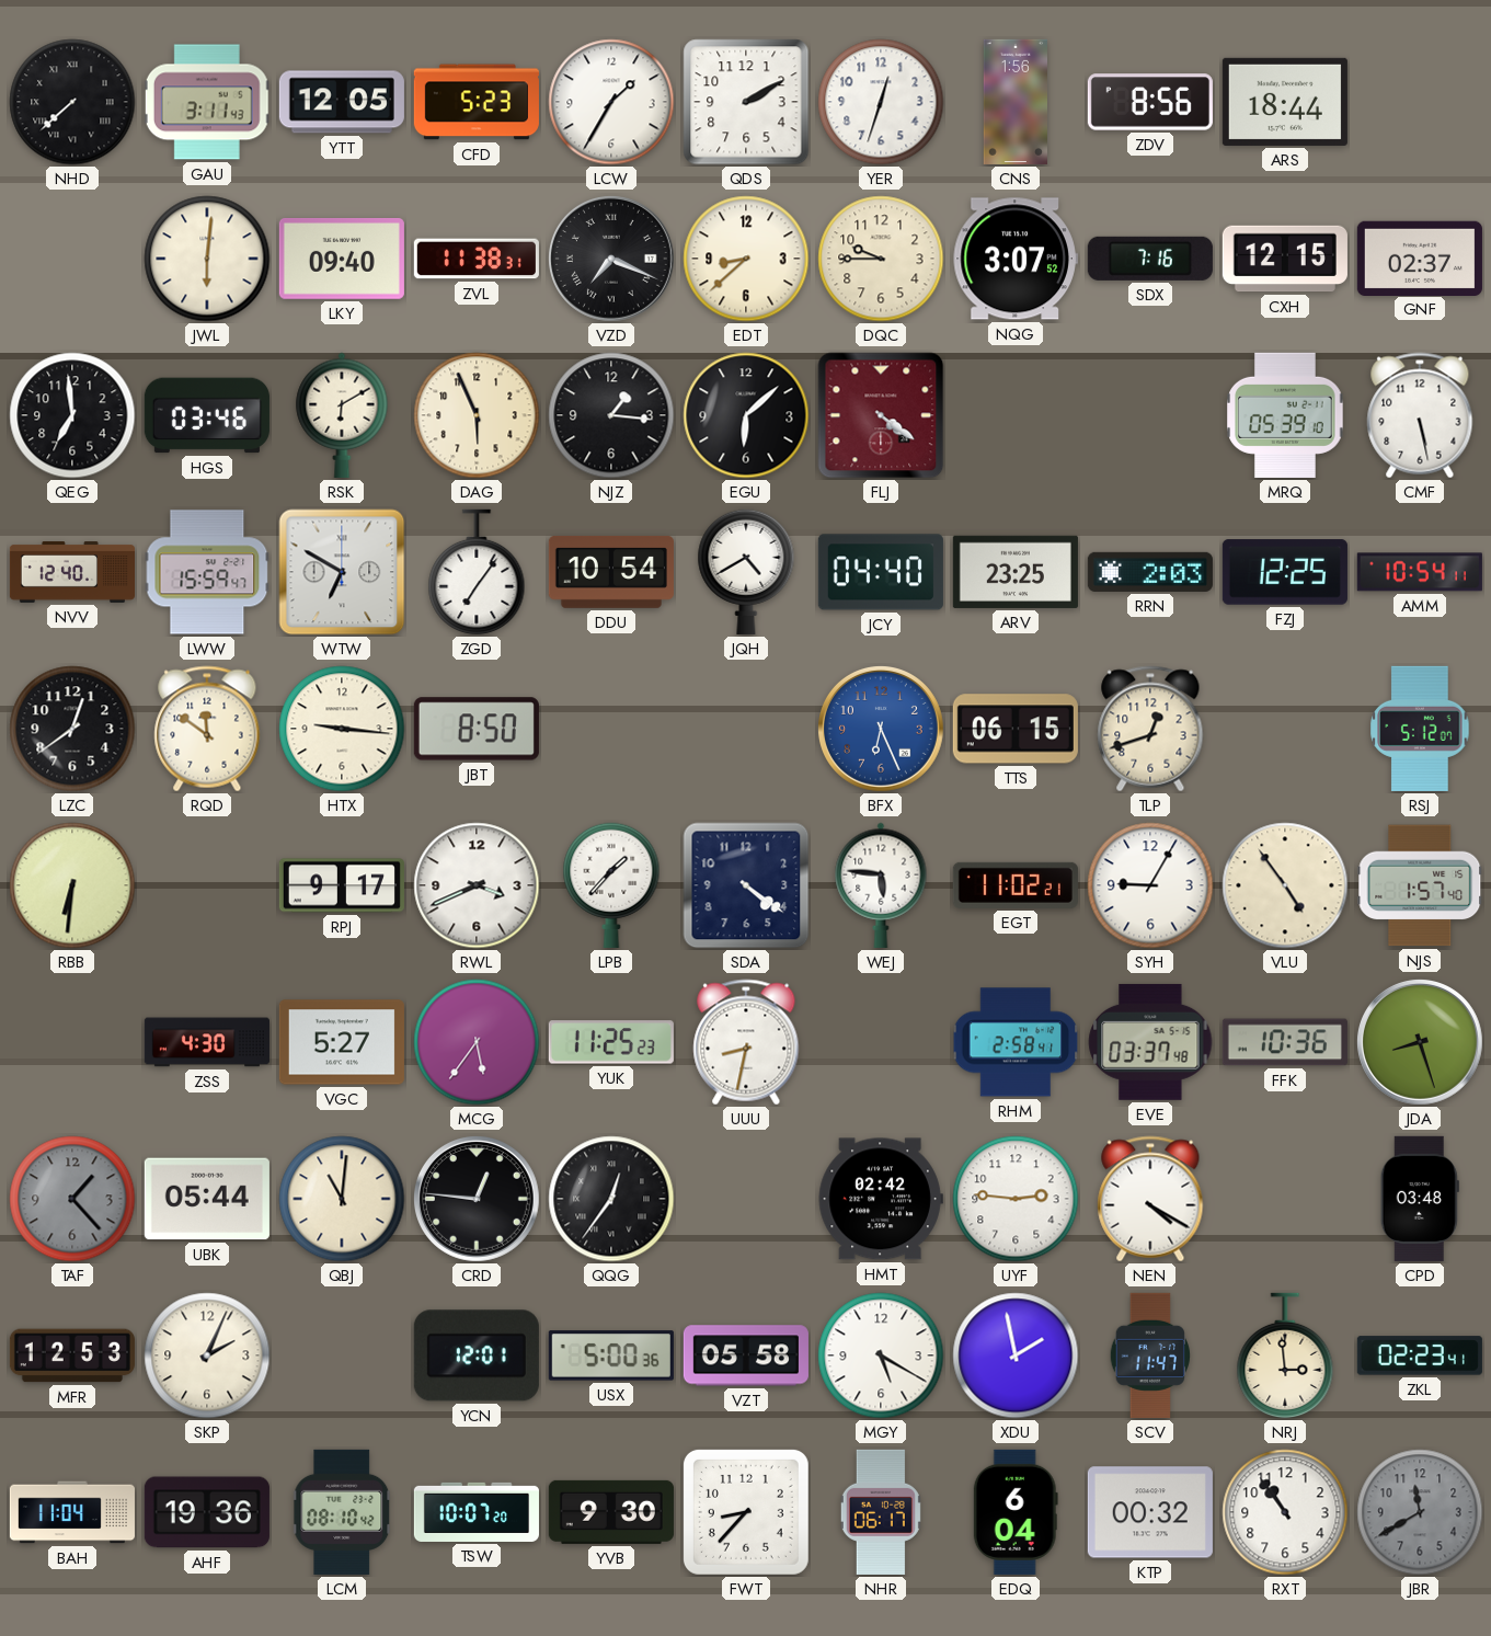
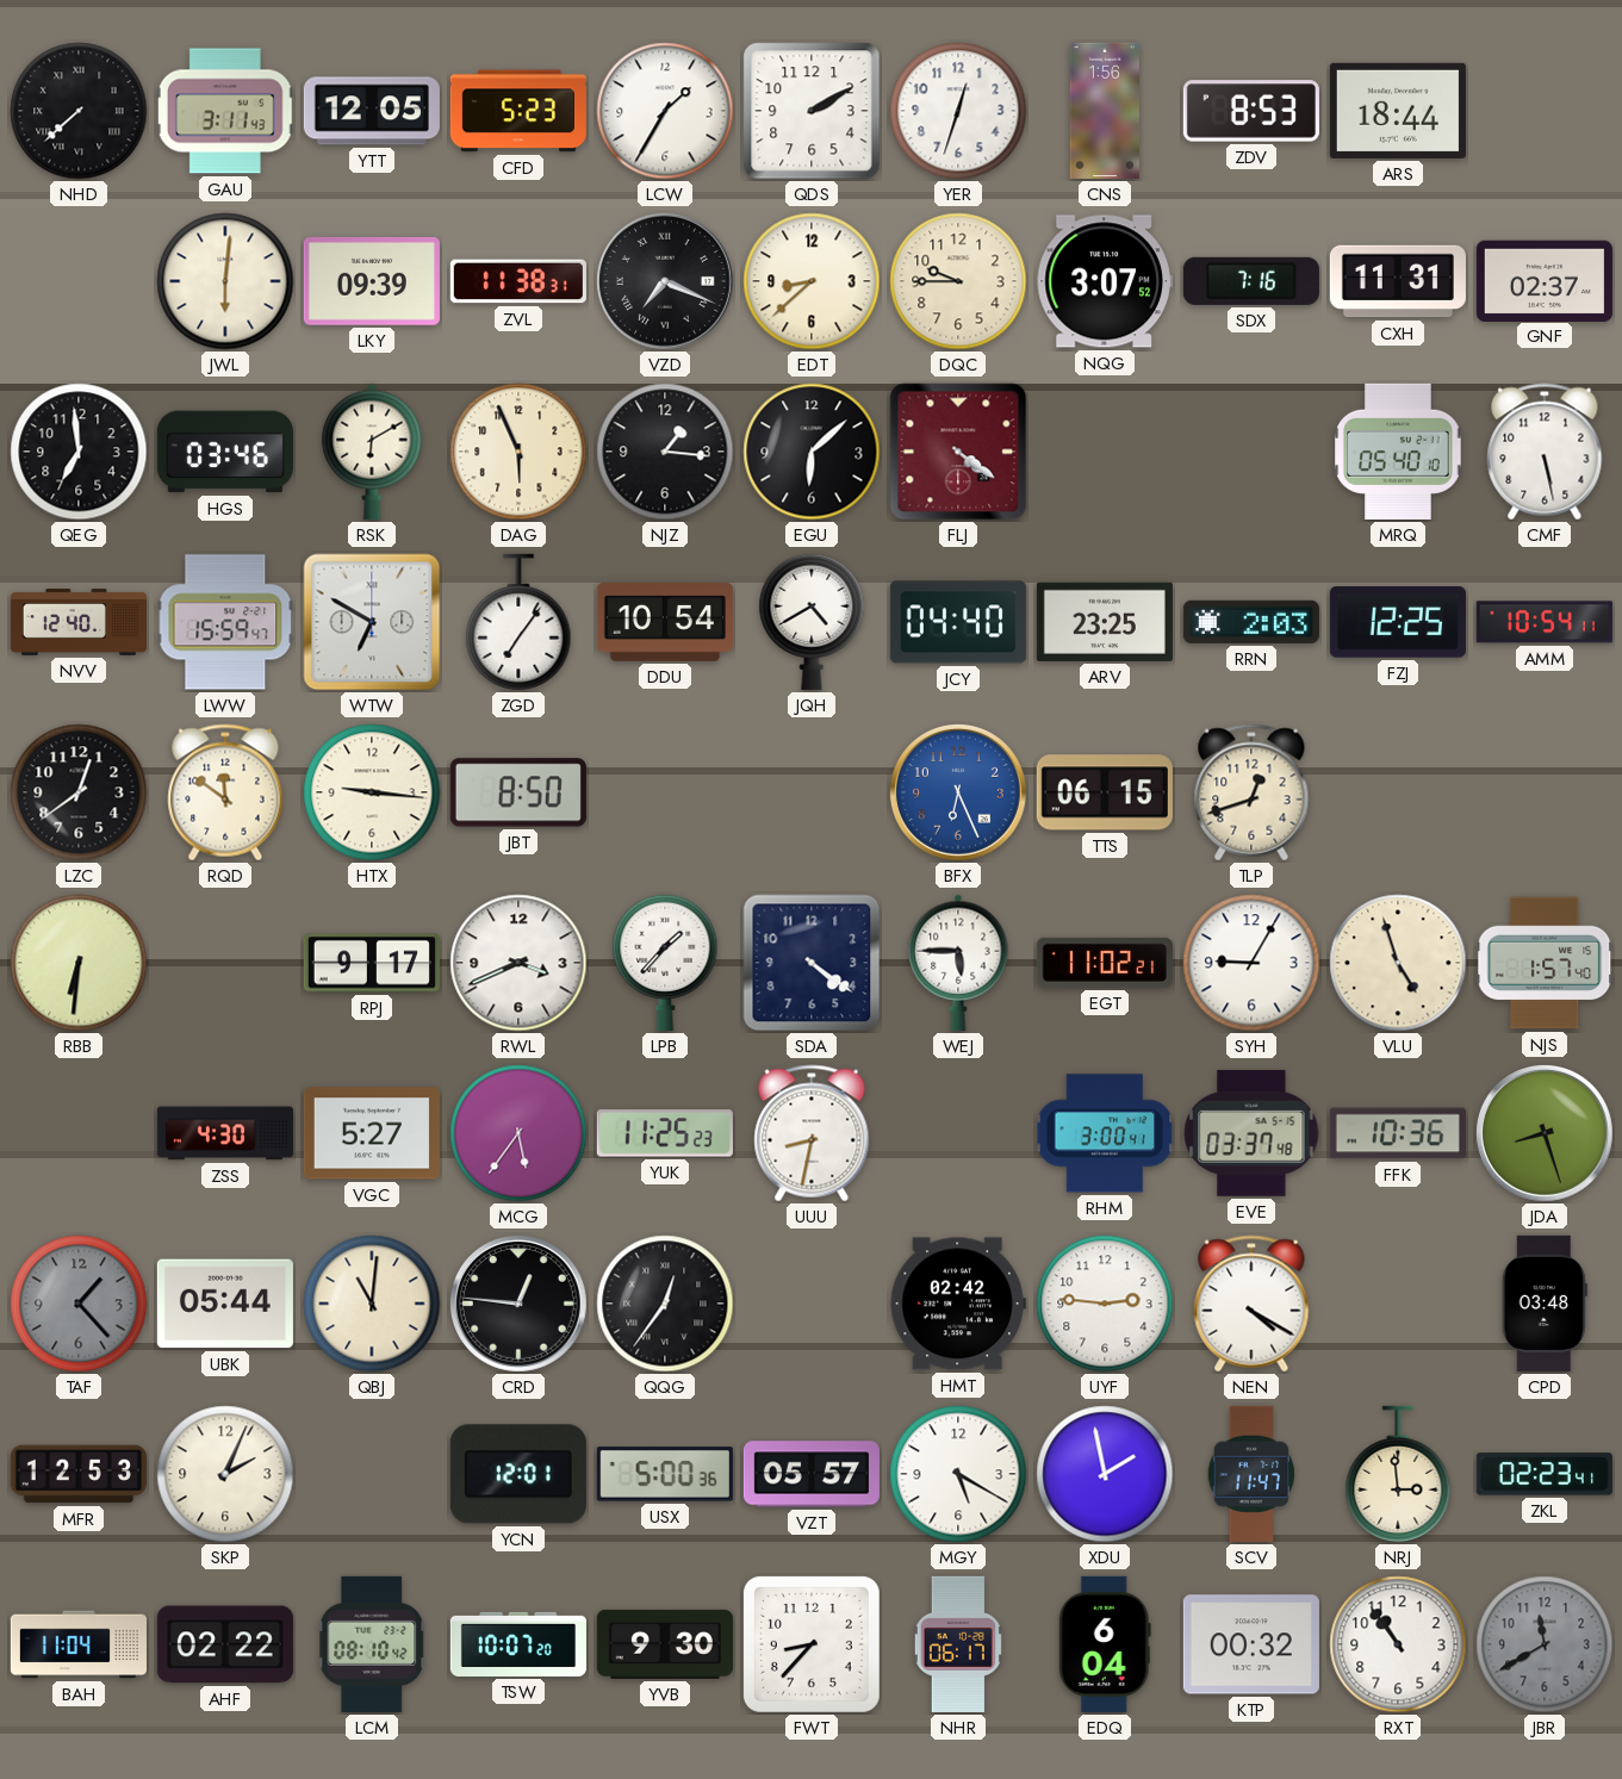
ZDV: 8:56 -> 8:53
LKY: 09:40 -> 09:39
CXH: 12:15 -> 11:31
MRQ: 05:39 -> 05:40
RSJ: 5:12 -> none
WEJ: 5:46 -> 5:45
VLU: 4:54 -> 4:57
RHM: 2:58 -> 3:00
VZT: 05:58 -> 05:57
AHF: 19:36 -> 02:22
